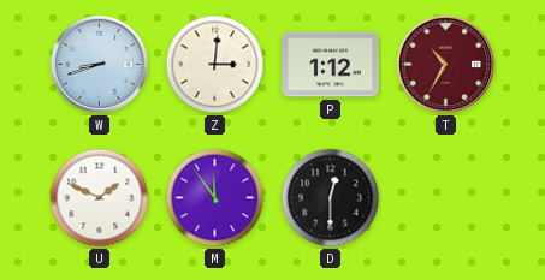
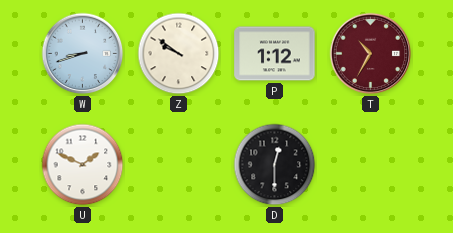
Z: 3:01 -> 9:51
M: 11:54 -> none
